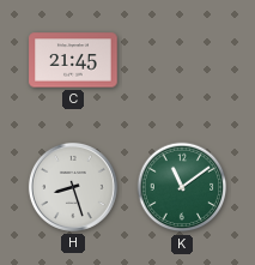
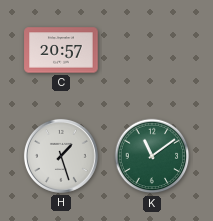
C: 21:45 -> 20:57
H: 8:27 -> 1:27
